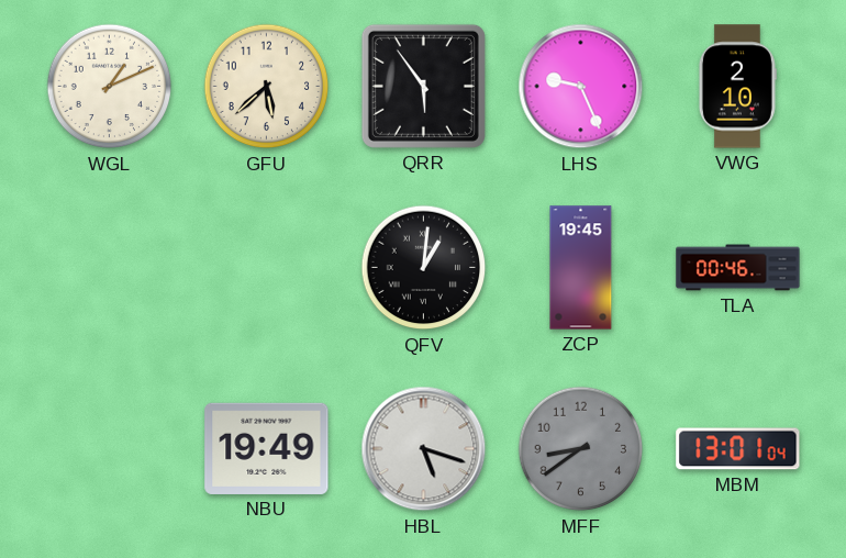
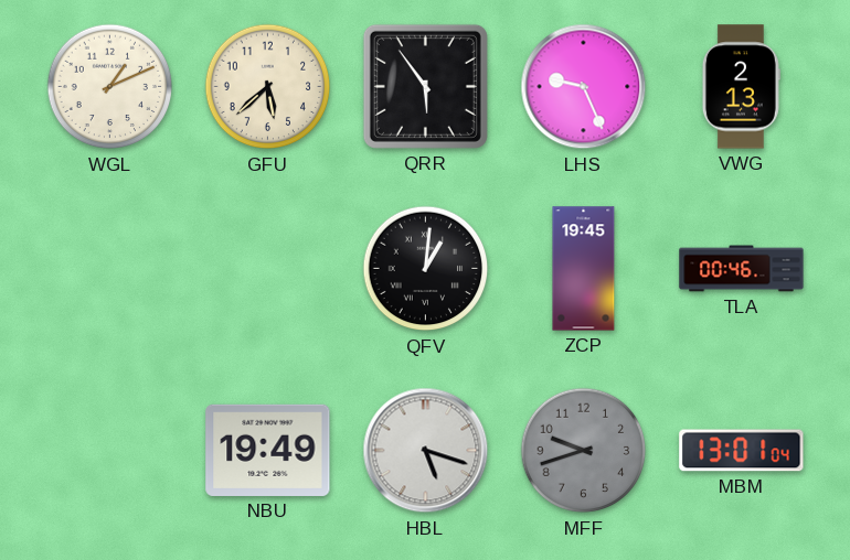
VWG: 2:10 -> 2:13
MFF: 8:39 -> 9:42
